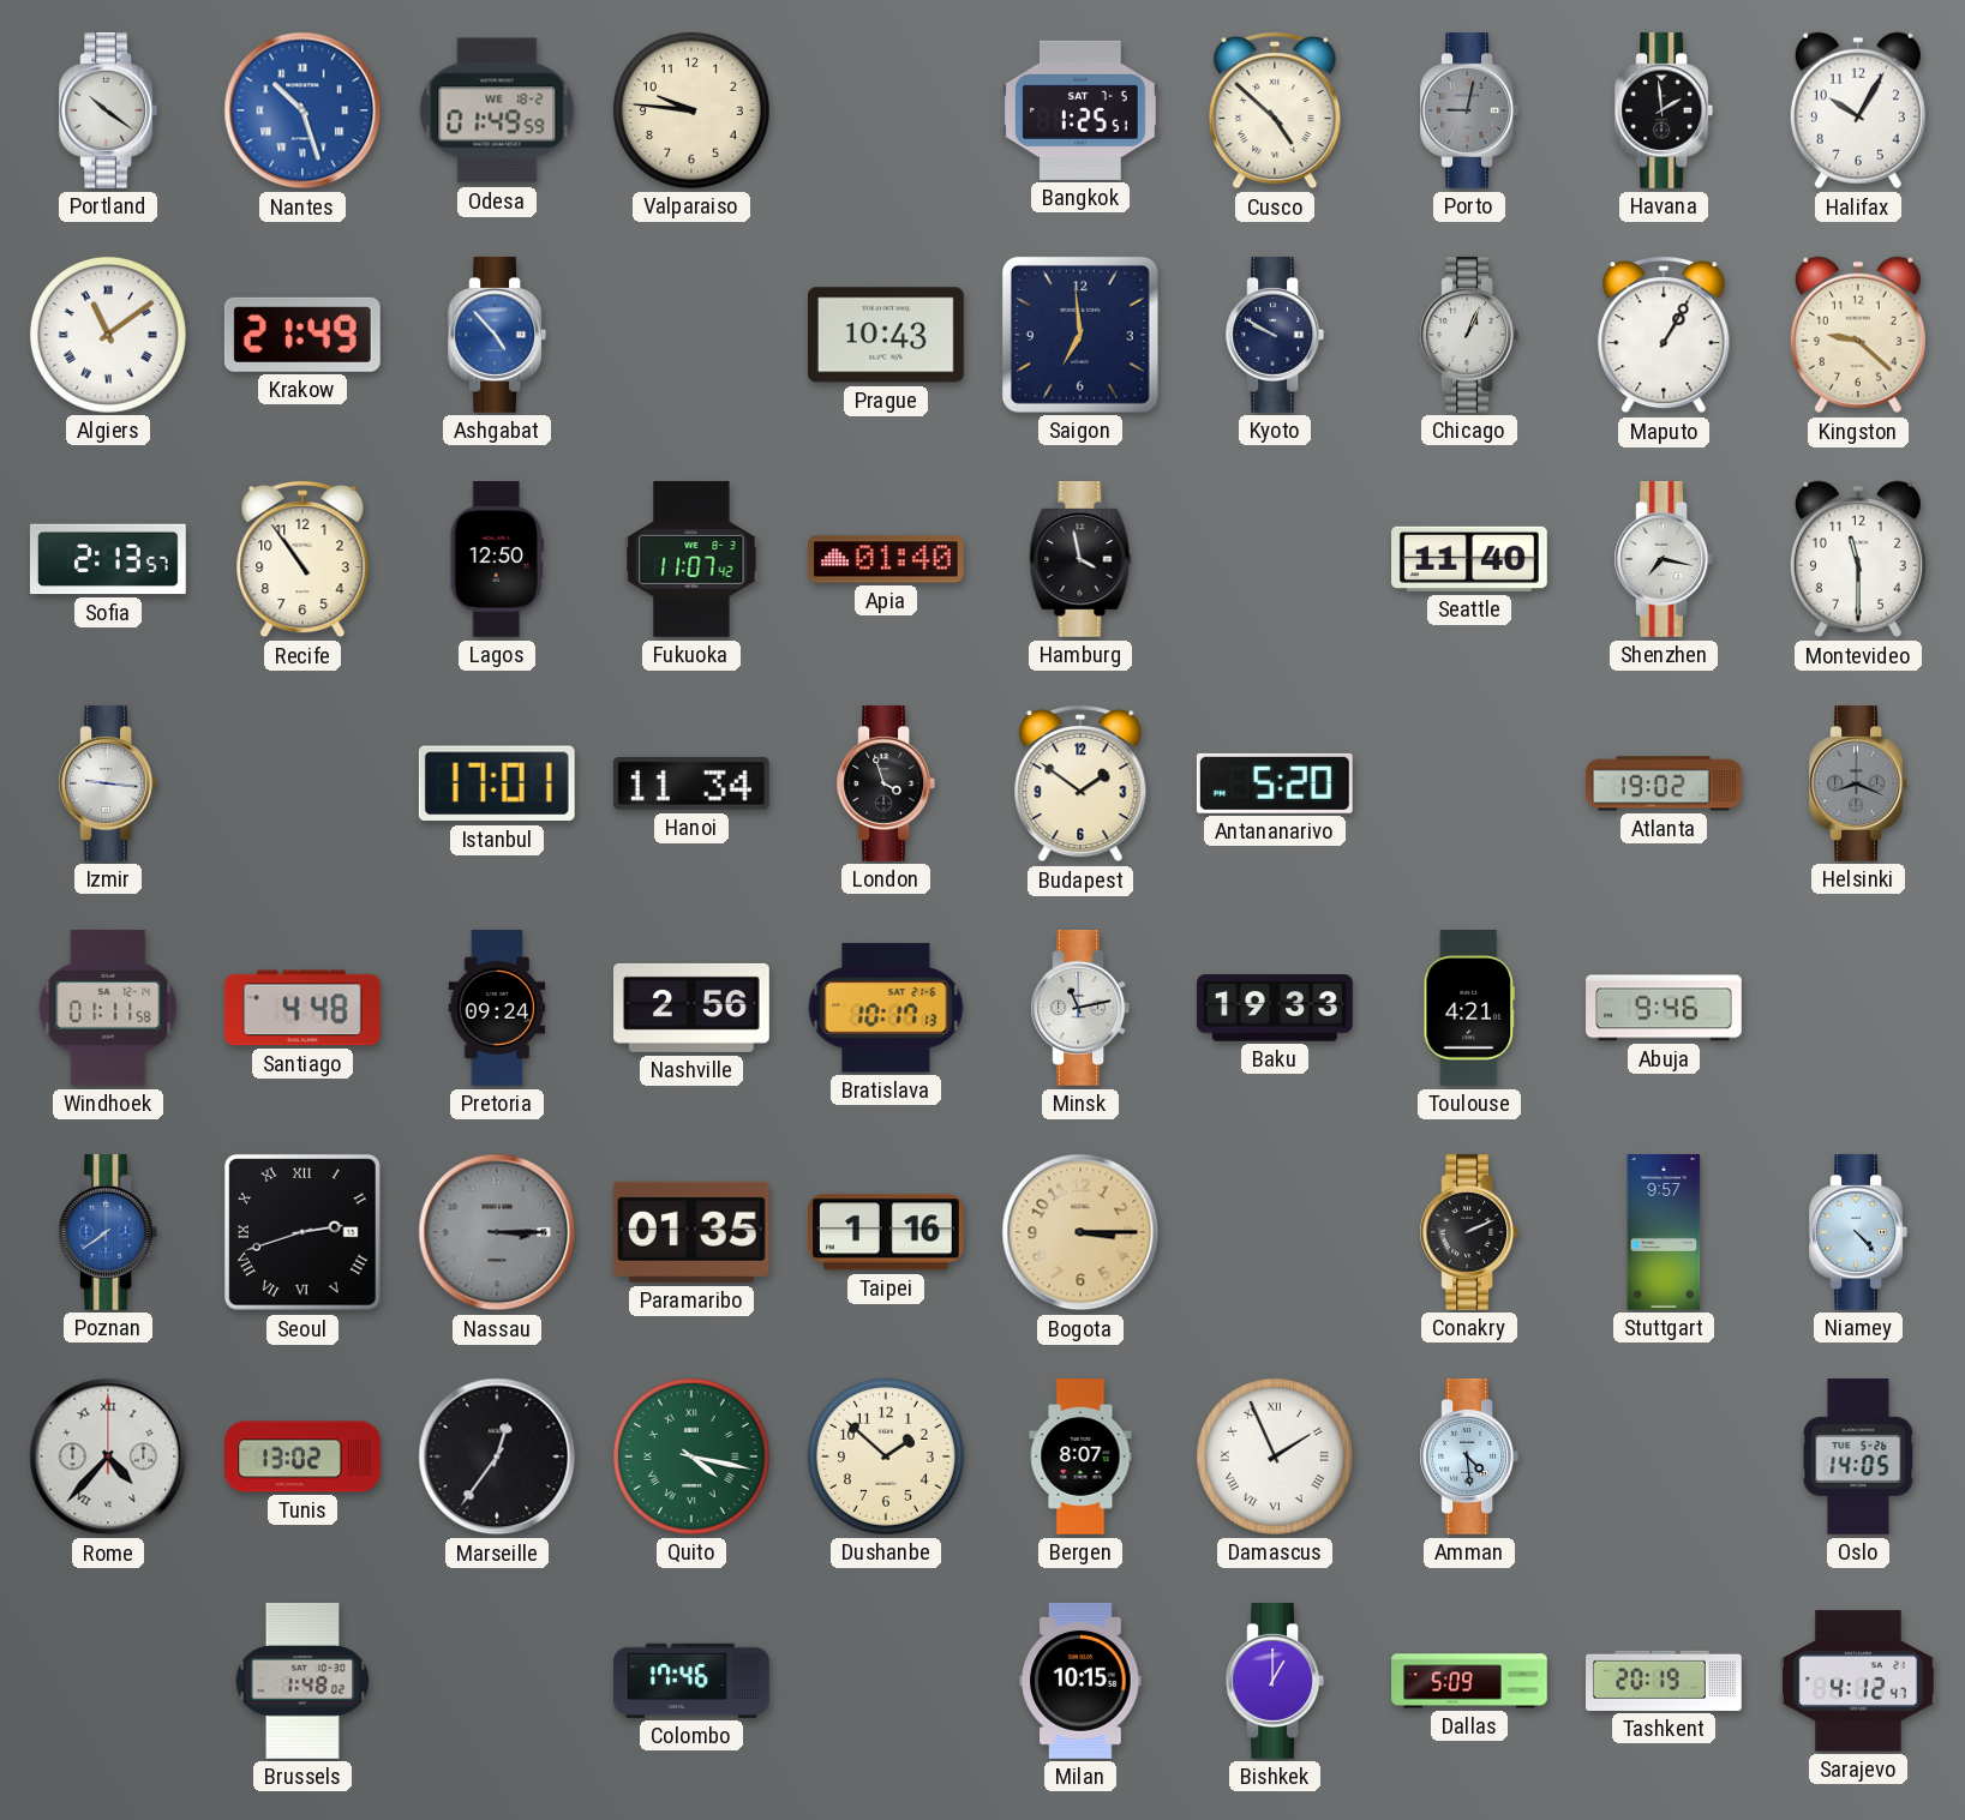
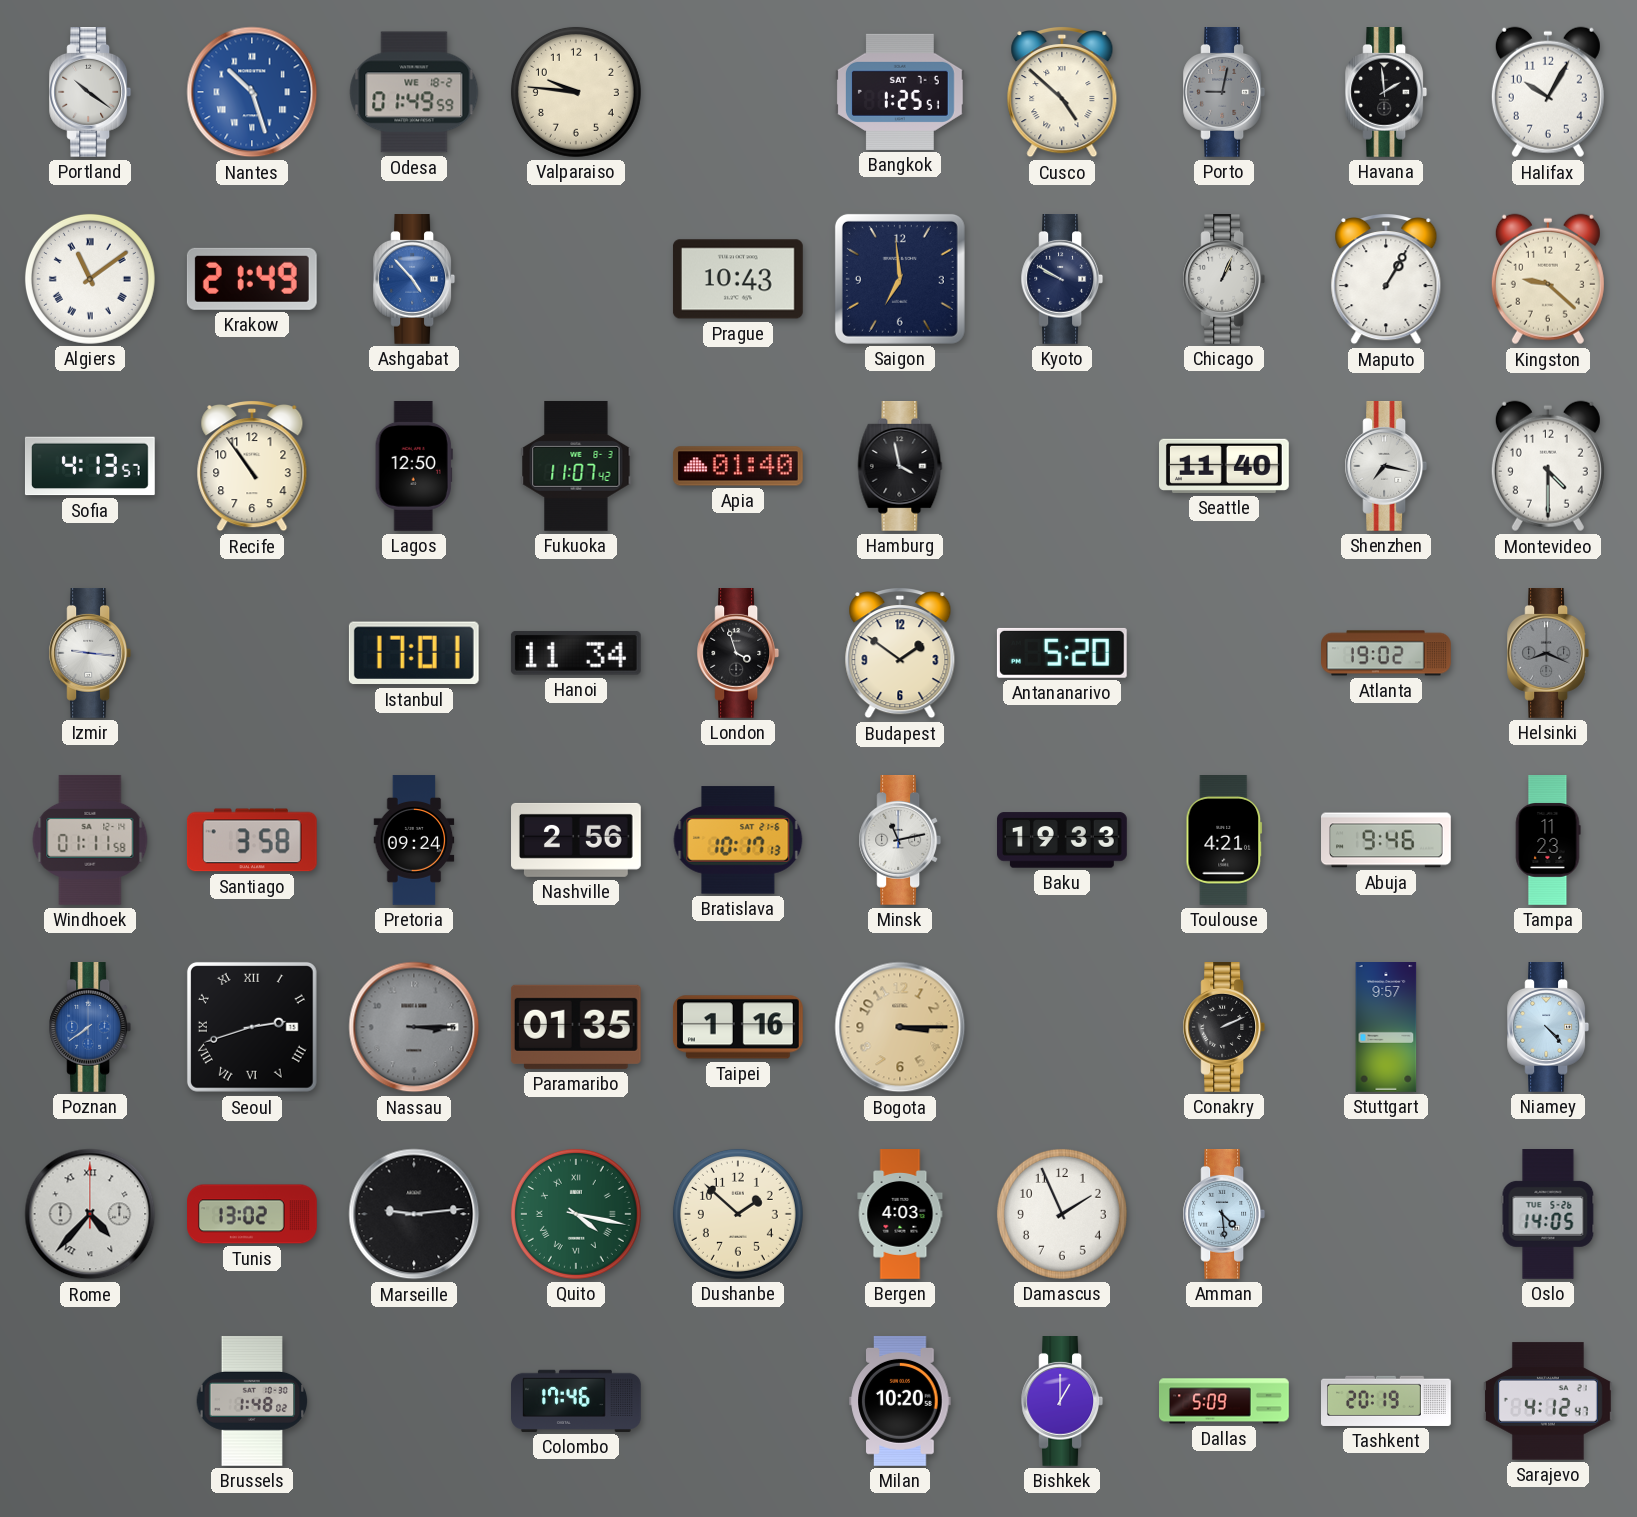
Sofia: 2:13 -> 4:13
Montevideo: 11:30 -> 4:30
Santiago: 4:48 -> 3:58
Tampa: none -> 11:23
Marseille: 12:36 -> 9:14
Bergen: 8:07 -> 4:03
Damascus numerals: Roman -> Arabic
Milan: 10:15 -> 10:20
